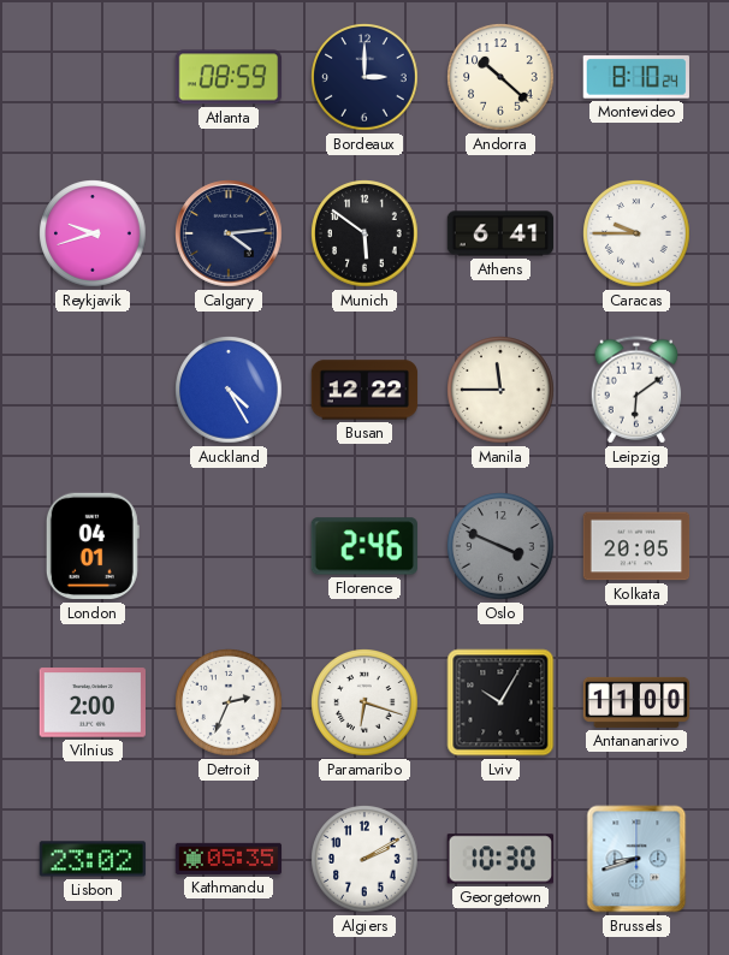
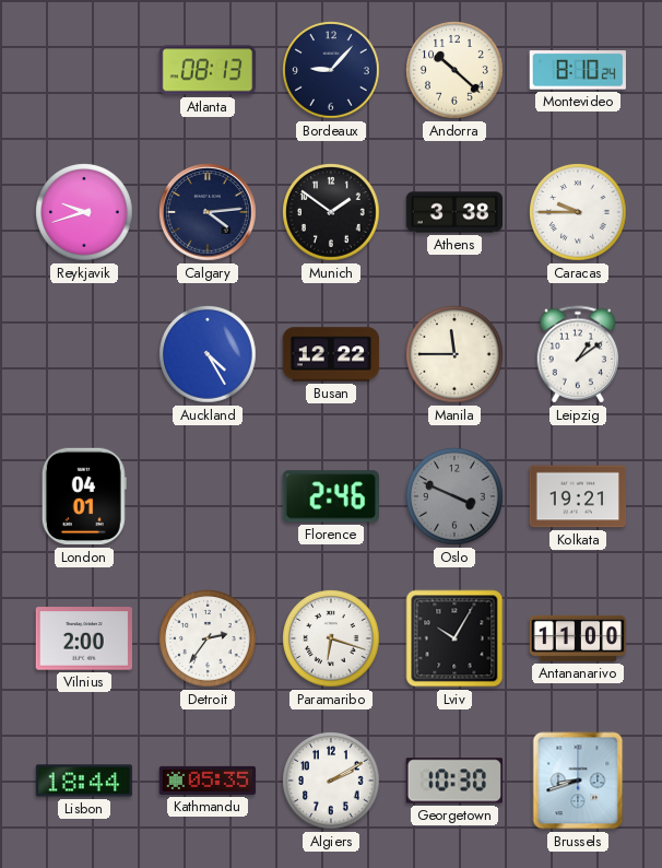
Atlanta: 08:59 -> 08:13
Bordeaux: 3:00 -> 9:07
Munich: 5:51 -> 1:51
Athens: 6:41 -> 3:38
Leipzig: 6:09 -> 1:09
Kolkata: 20:05 -> 19:21
Detroit: 2:34 -> 2:36
Lisbon: 23:02 -> 18:44
